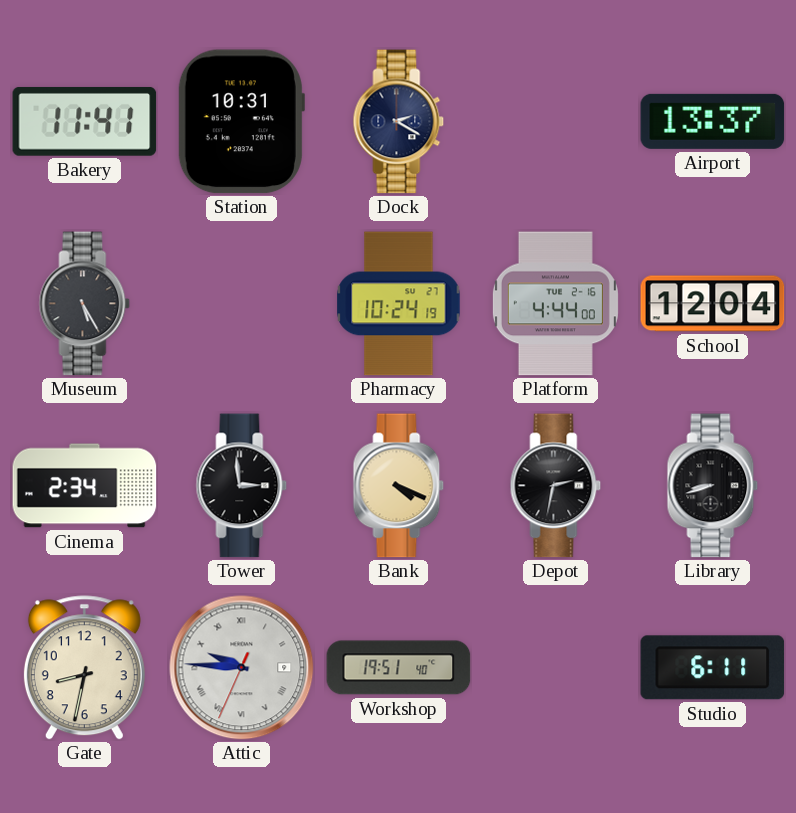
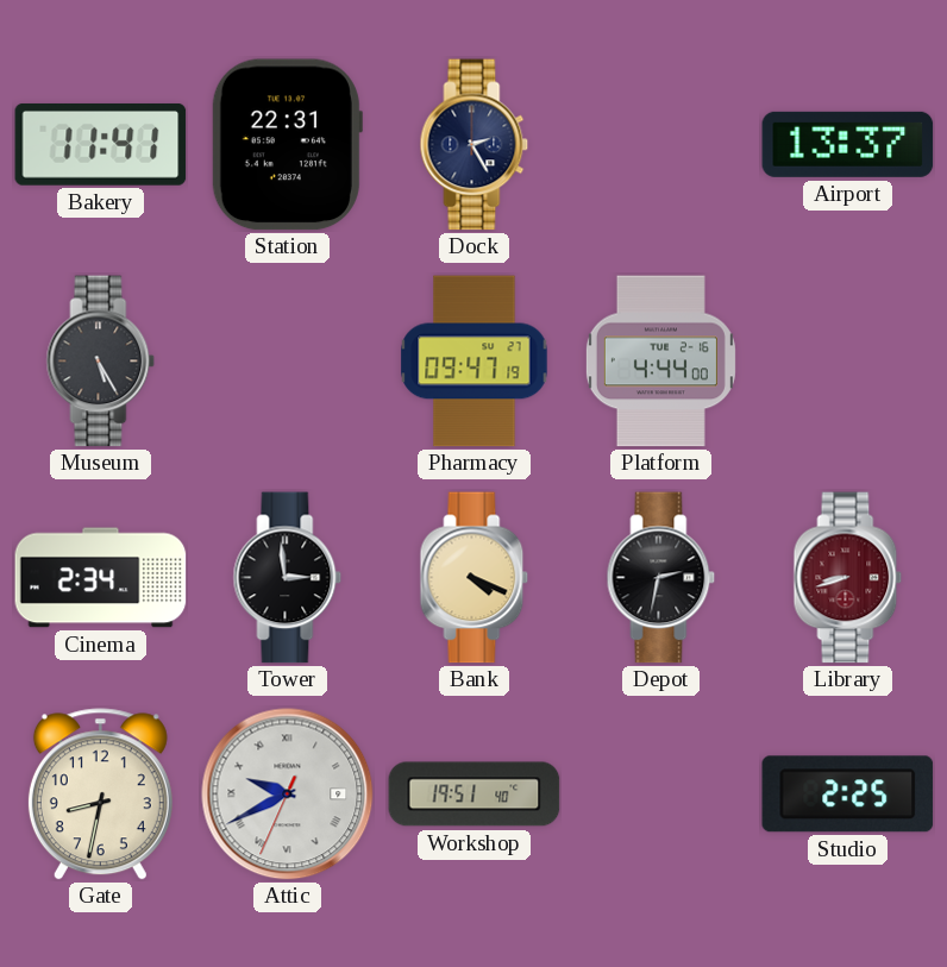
Station: 10:31 -> 22:31
Dock: 2:20 -> 2:25
Pharmacy: 10:24 -> 09:47
School: 12:04 -> none
Library dial: black -> burgundy
Attic: 9:45 -> 9:40
Studio: 6:11 -> 2:25
